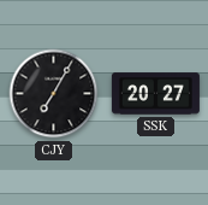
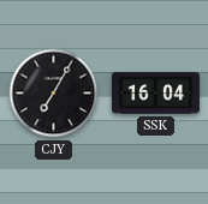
SSK: 20:27 -> 16:04
